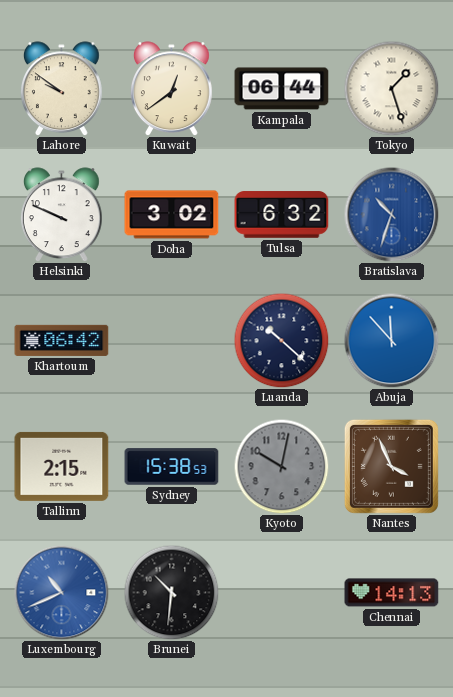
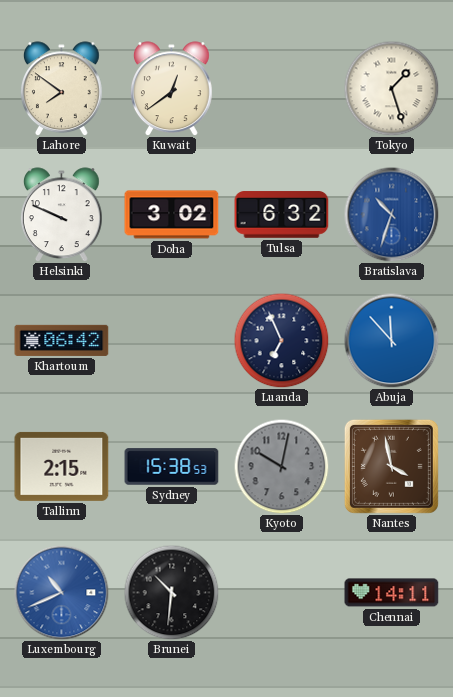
Lahore: 9:51 -> 7:51
Kampala: 06:44 -> none
Luanda: 10:22 -> 6:56
Nantes: 3:56 -> 3:58
Chennai: 14:13 -> 14:11
